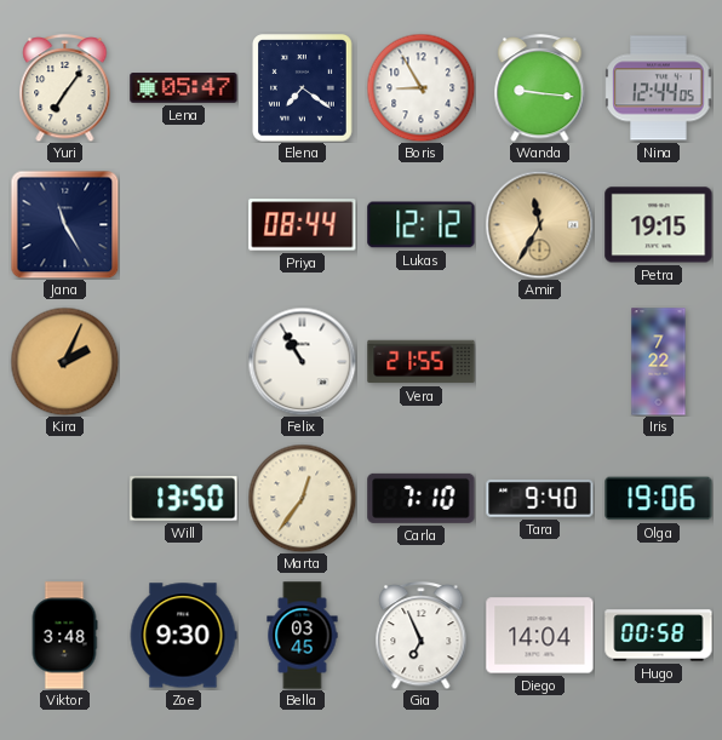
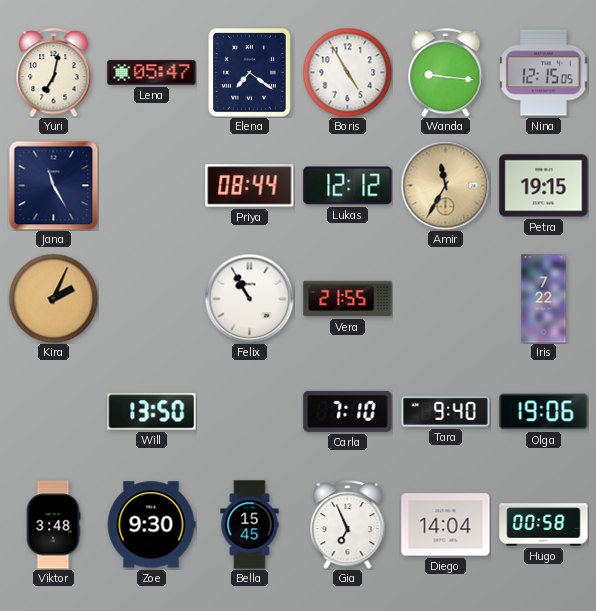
Yuri: 7:06 -> 7:02
Boris: 8:55 -> 4:55
Nina: 12:44 -> 12:15
Marta: 12:36 -> none
Bella: 03:45 -> 15:45
